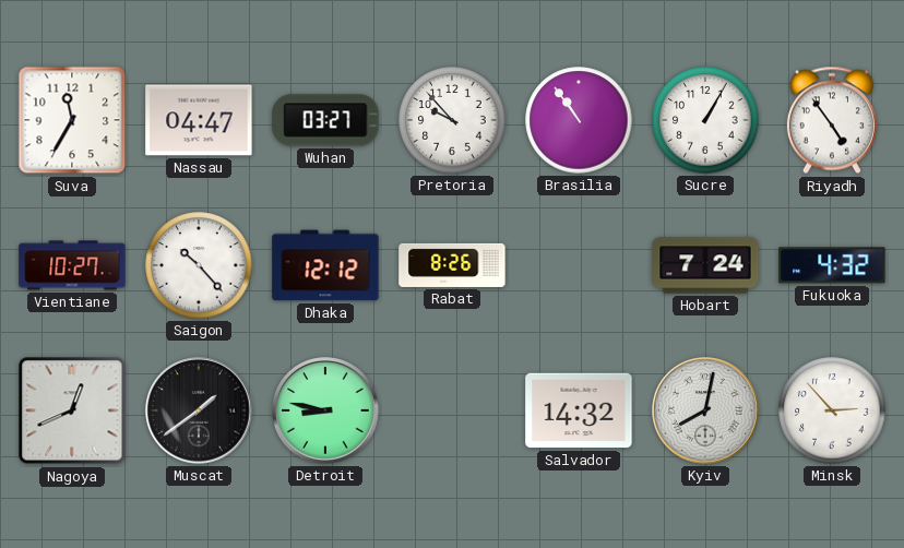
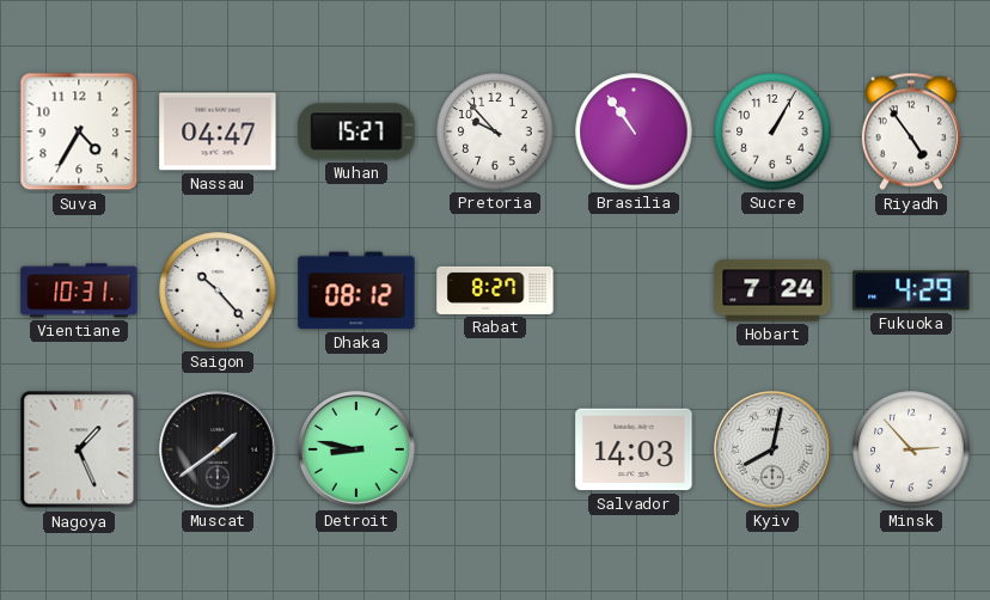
Suva: 11:35 -> 4:35
Wuhan: 03:27 -> 15:27
Vientiane: 10:27 -> 10:31
Dhaka: 12:12 -> 08:12
Rabat: 8:26 -> 8:27
Fukuoka: 4:32 -> 4:29
Nagoya: 12:41 -> 1:26
Salvador: 14:32 -> 14:03
